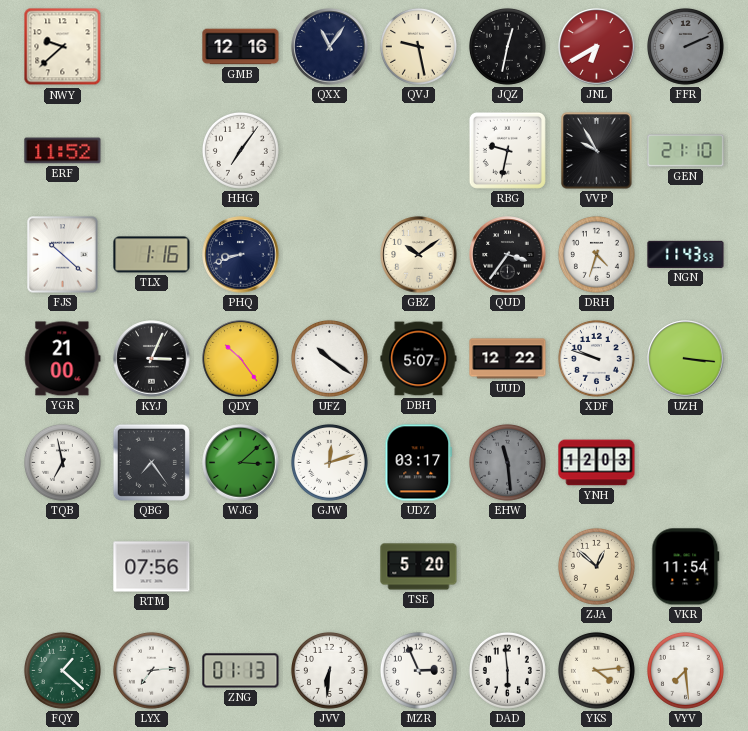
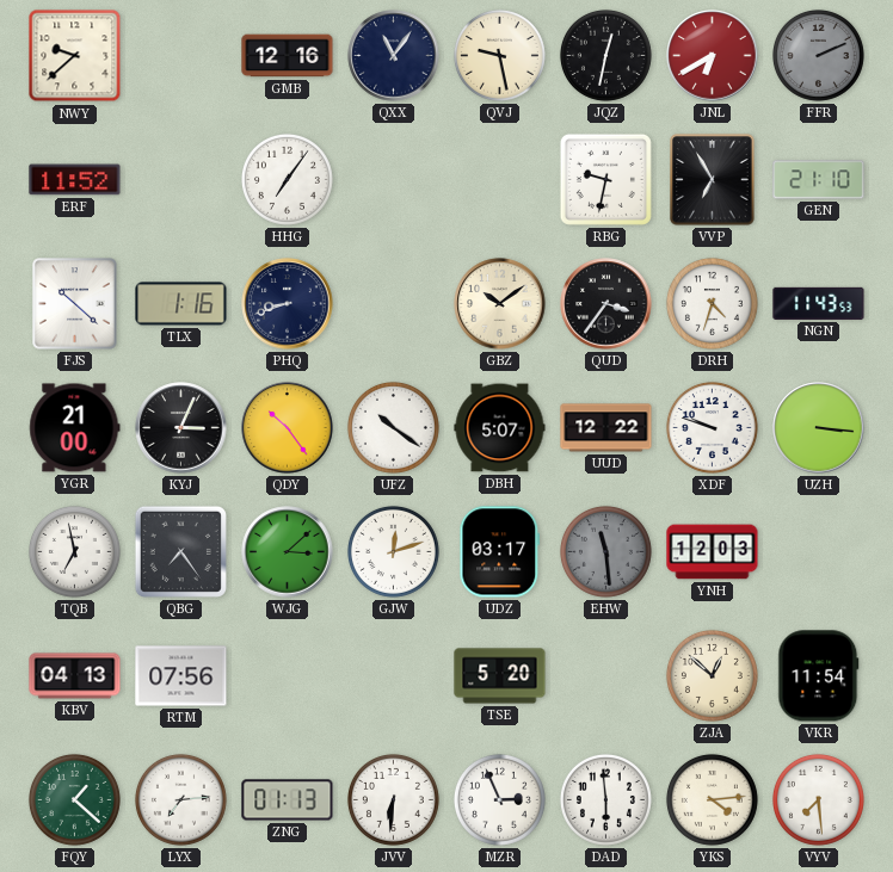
VVP: 9:55 -> 6:55
KBV: none -> 04:13
